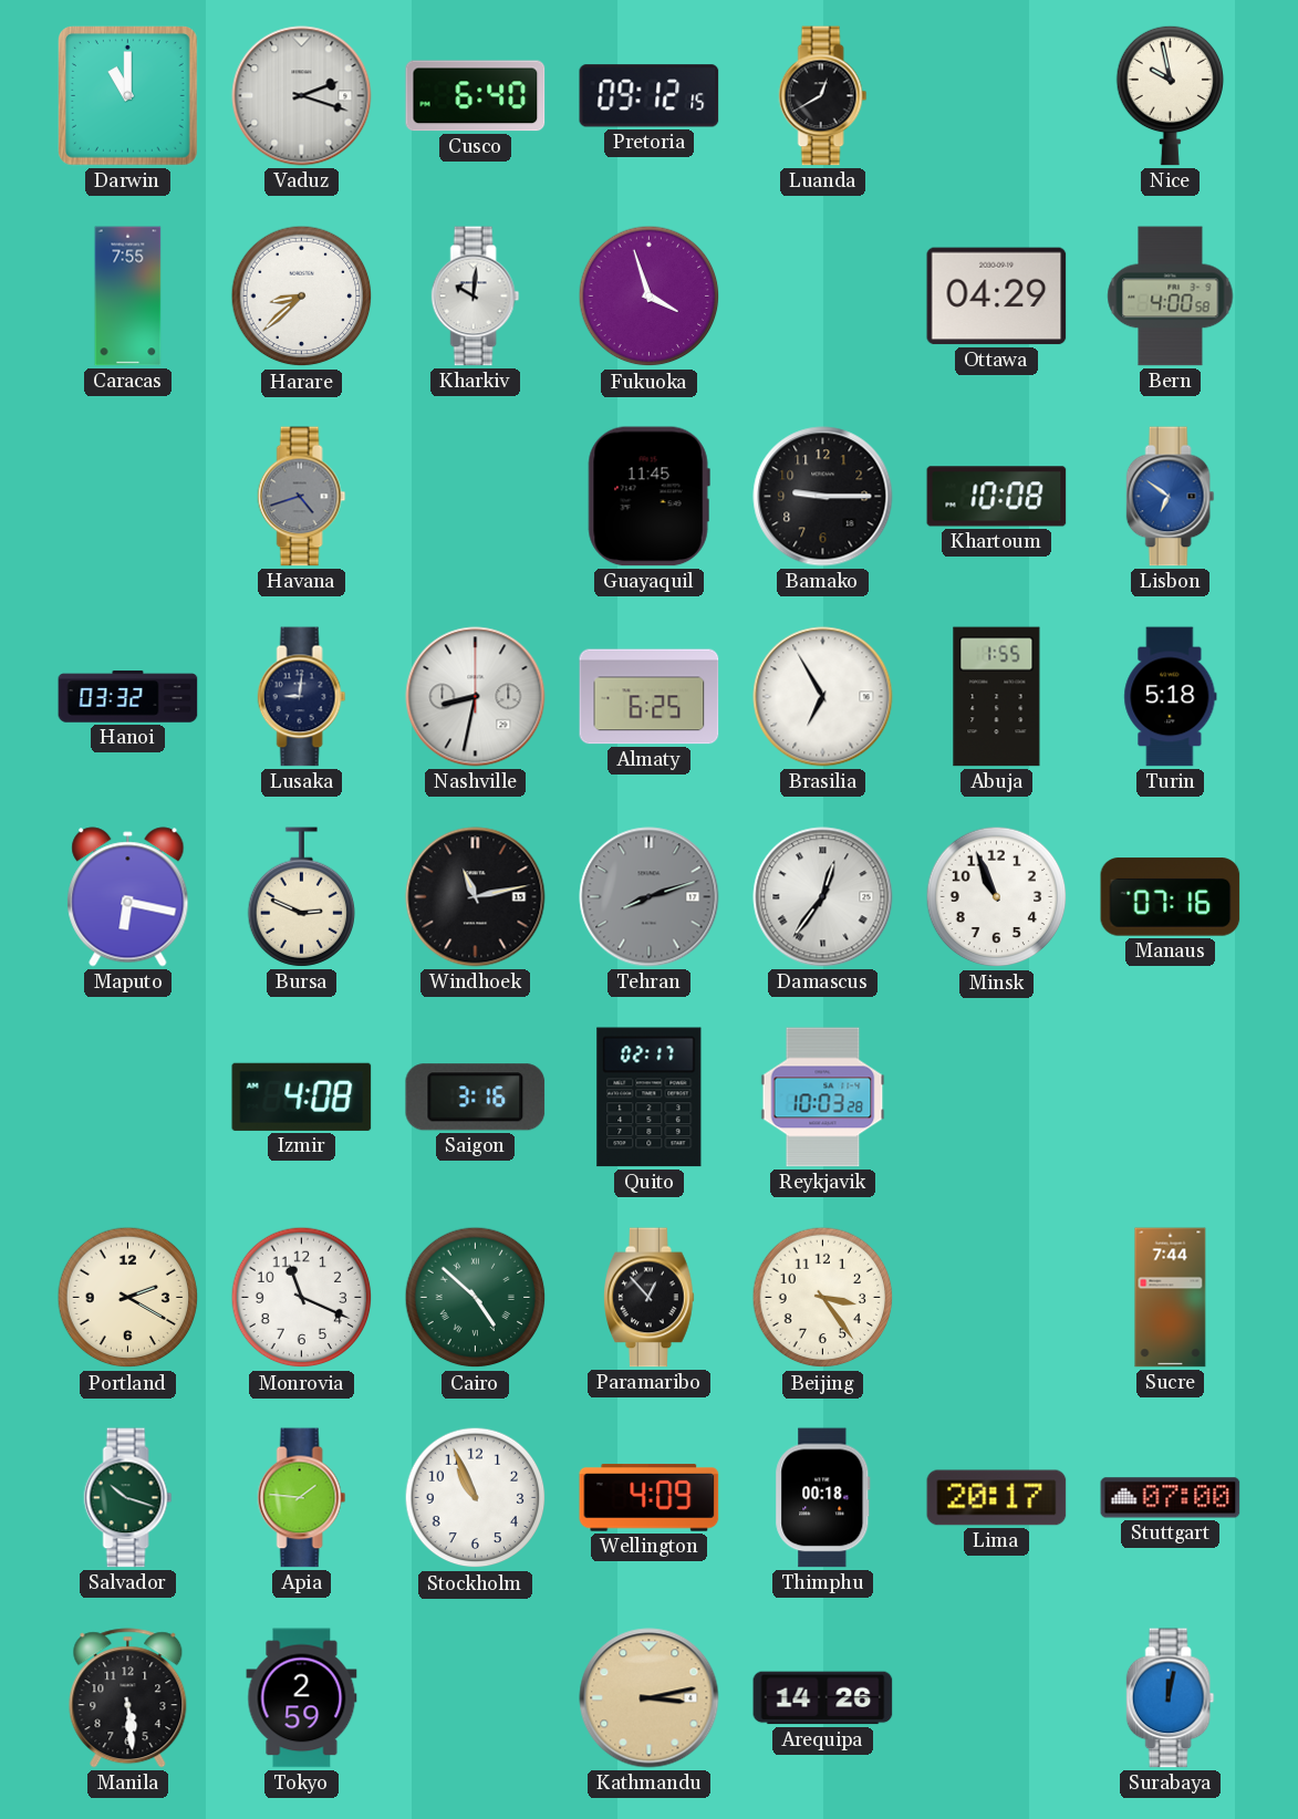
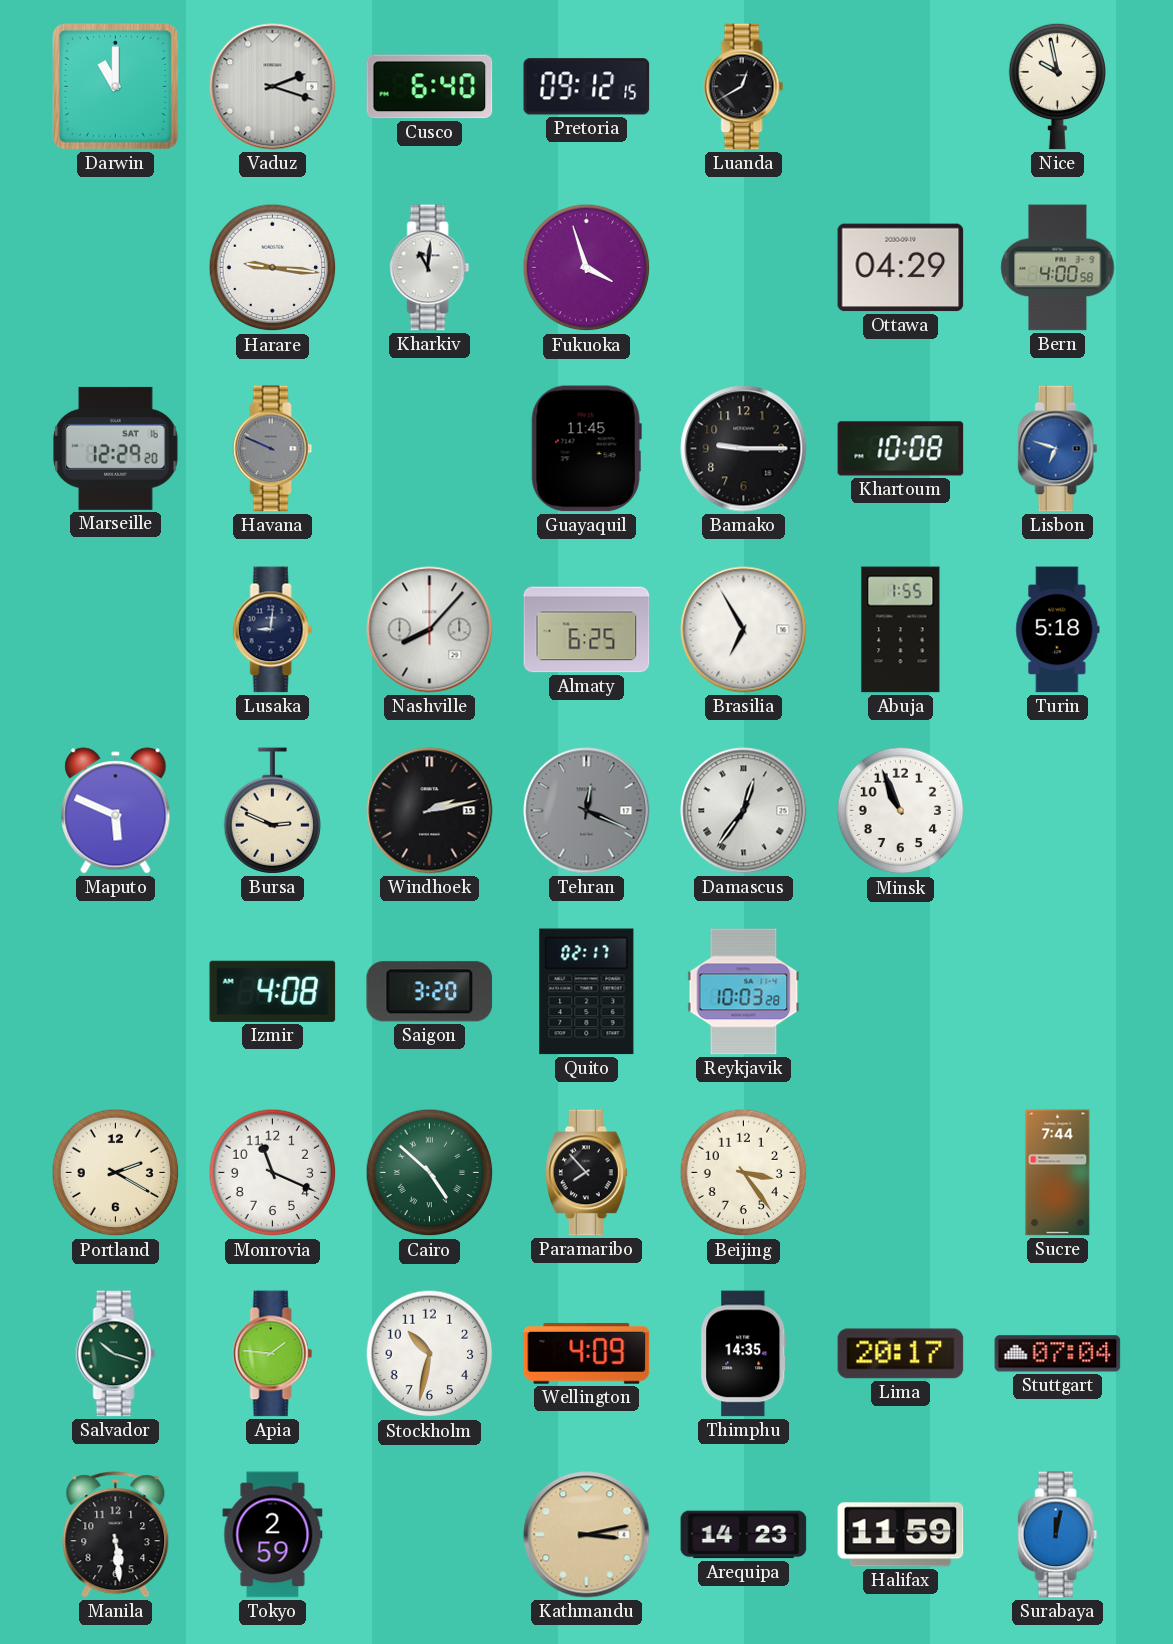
Caracas: 7:55 -> none
Harare: 8:38 -> 9:16
Kharkiv: 10:01 -> 11:01
Marseille: none -> 12:29
Havana: 4:42 -> 9:49
Lisbon: 6:51 -> 6:48
Hanoi: 03:32 -> none
Nashville: 8:32 -> 8:07
Maputo: 6:17 -> 5:49
Windhoek: 11:13 -> 2:13
Tehran: 8:12 -> 12:19
Manaus: 07:16 -> none
Saigon: 3:16 -> 3:20
Paramaribo: 12:53 -> 7:53
Stockholm: 10:56 -> 10:32
Thimphu: 00:18 -> 14:35
Stuttgart: 07:00 -> 07:04
Arequipa: 14:26 -> 14:23
Halifax: none -> 11:59
